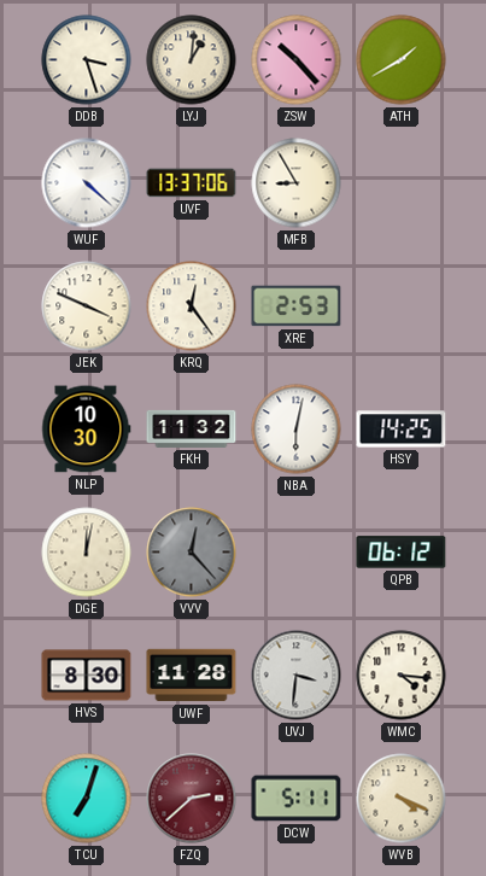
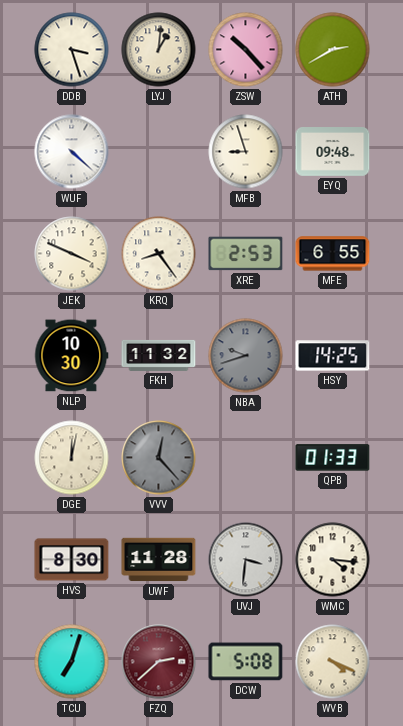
ATH: 1:40 -> 2:40
UVF: 13:37 -> none
MFB: 8:55 -> 8:57
EYQ: none -> 09:48
KRQ: 12:24 -> 8:24
MFE: none -> 6:55
NBA: 6:02 -> 9:42
NBA dial: white -> grey
QPB: 06:12 -> 01:33
DCW: 5:11 -> 5:08
